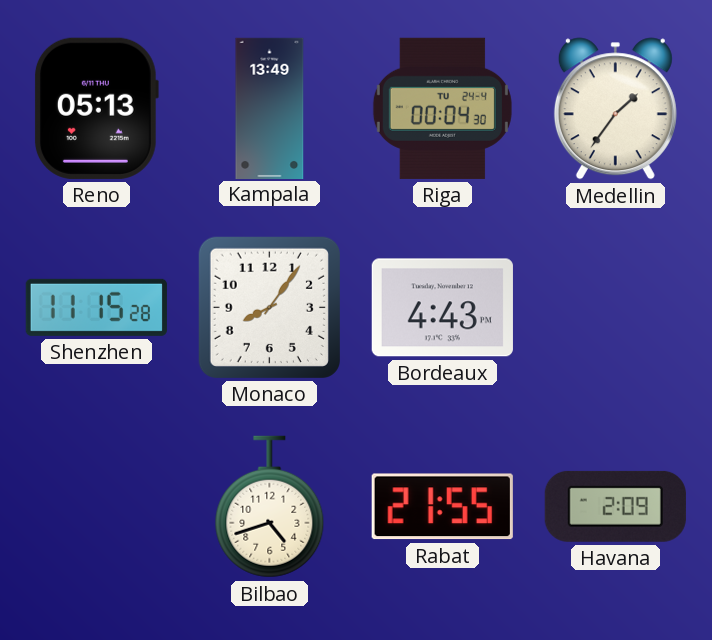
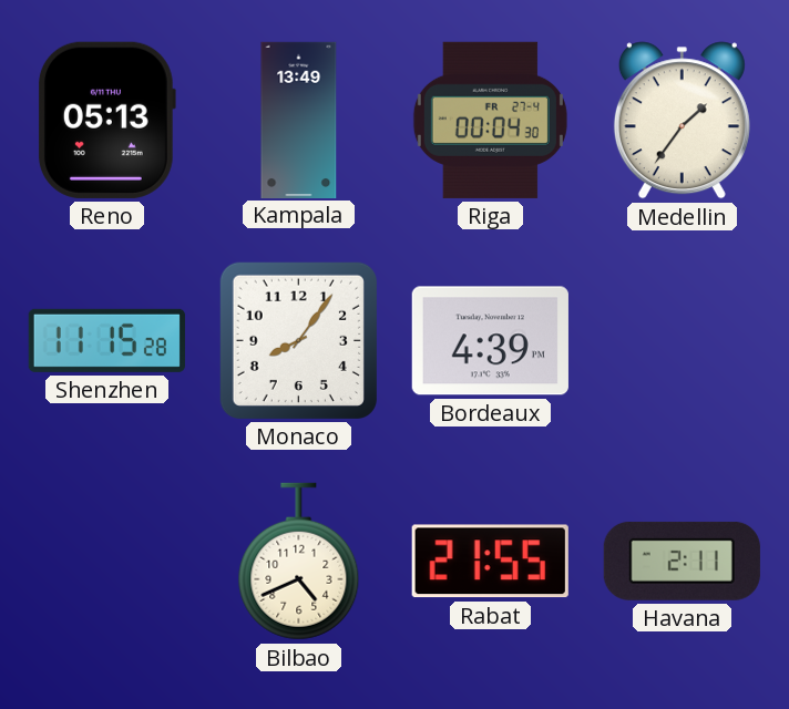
Riga date: TU 24-4 -> FR 27-4
Bordeaux: 4:43 -> 4:39
Bilbao: 4:42 -> 4:41
Havana: 2:09 -> 2:11
